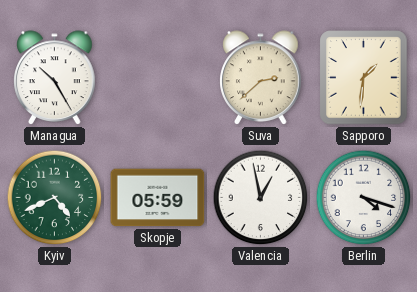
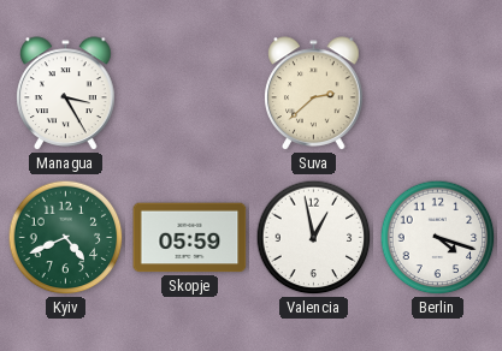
Managua: 10:25 -> 3:25
Sapporo: 1:31 -> none
